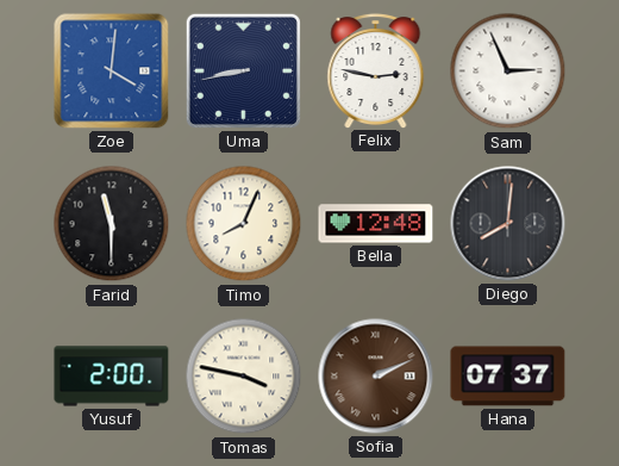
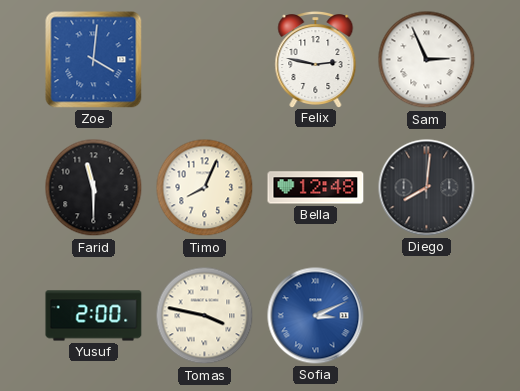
Uma: 8:43 -> none
Sofia: 2:11 -> 3:11
Sofia dial: brown -> blue
Hana: 07:37 -> none
